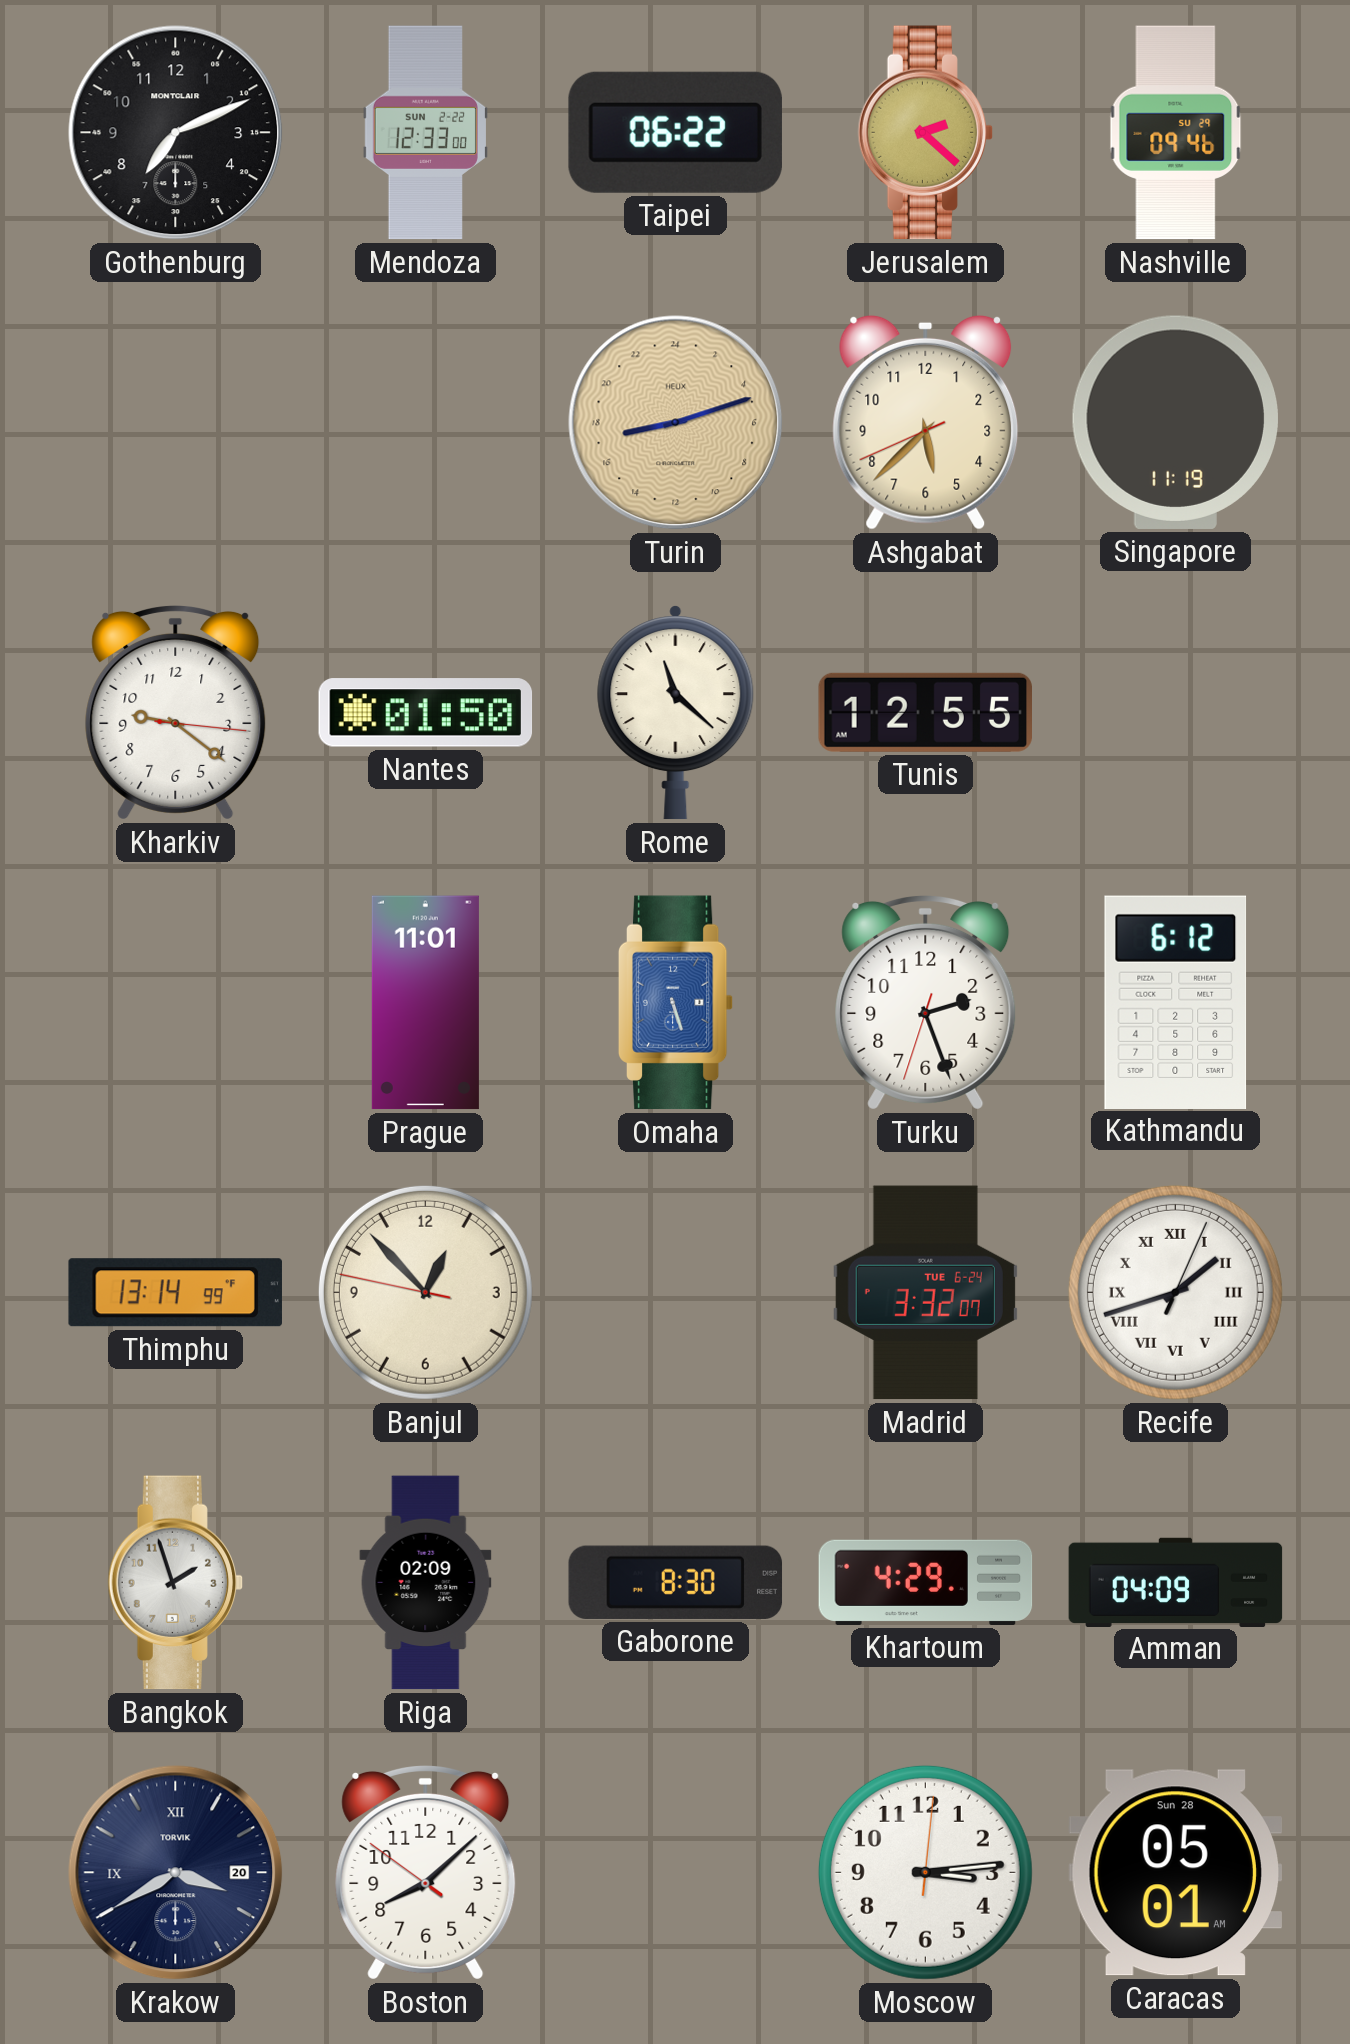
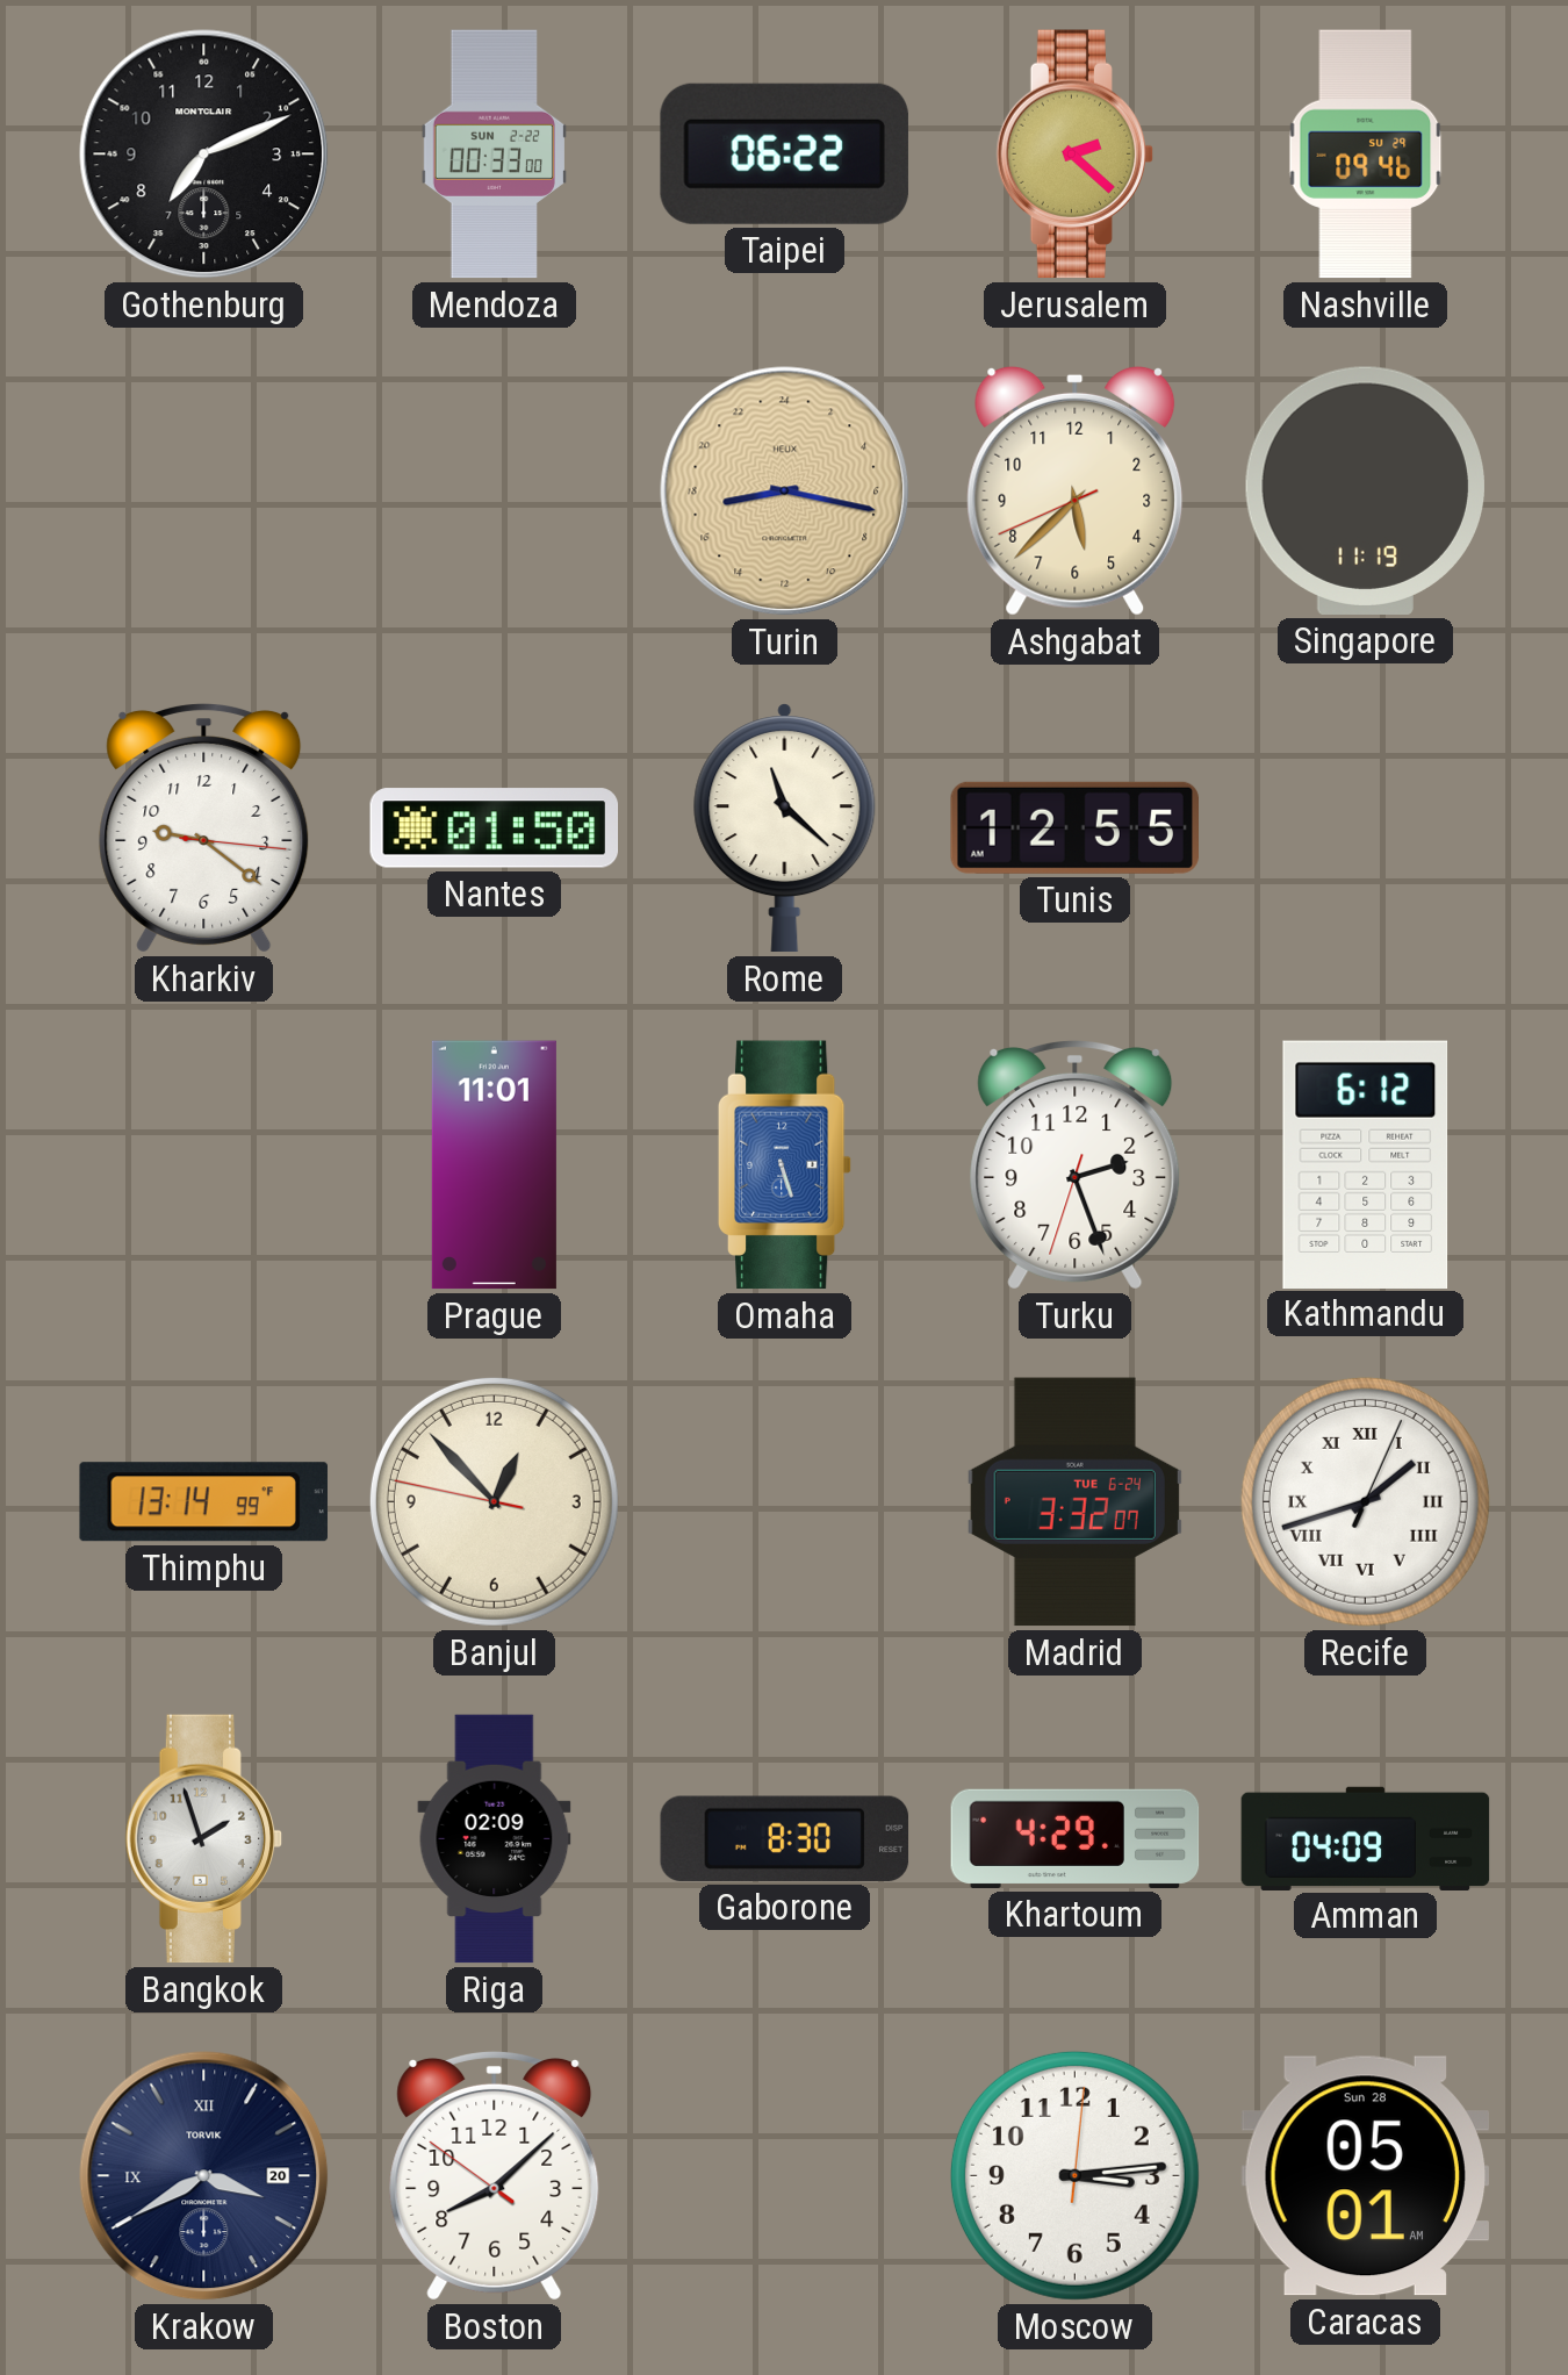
Mendoza: 12:33 -> 00:33
Turin: 17:12 -> 17:17
